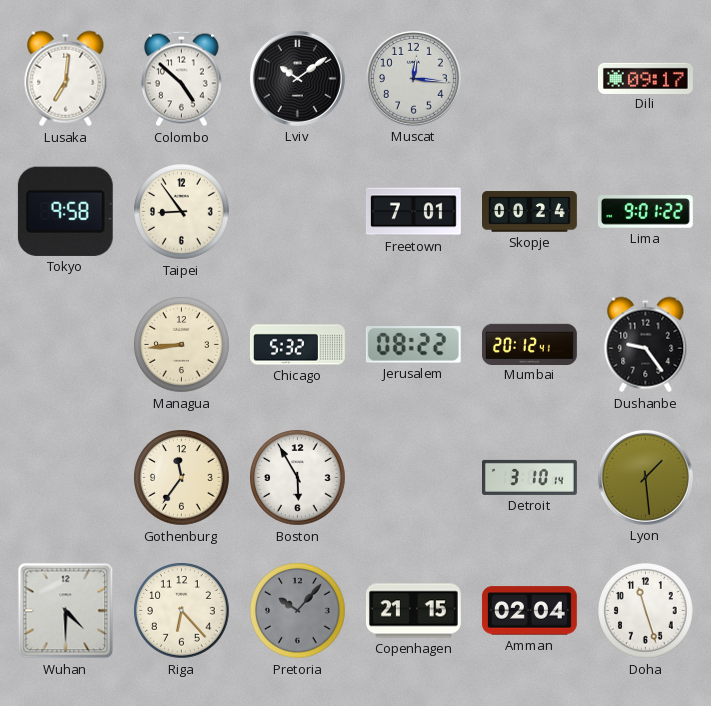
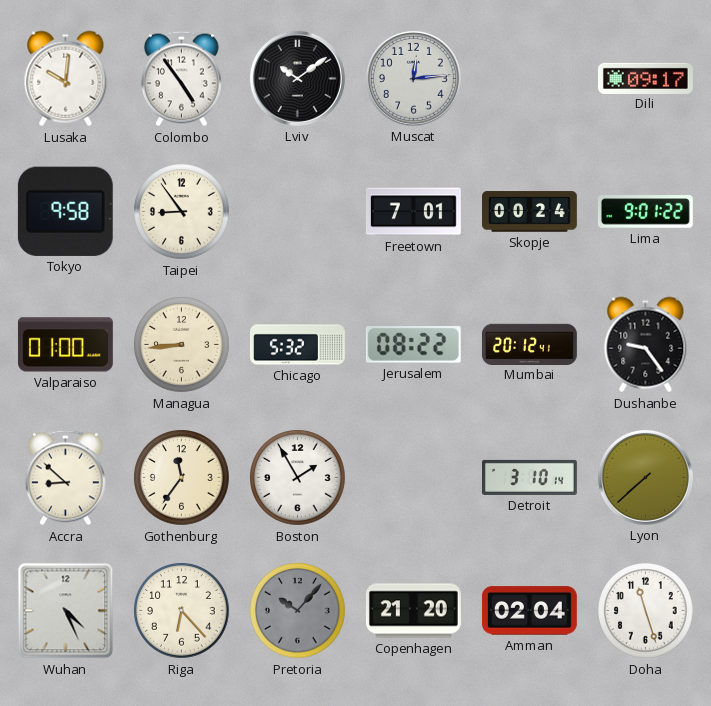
Lusaka: 7:01 -> 10:01
Colombo: 4:52 -> 4:54
Muscat: 12:16 -> 12:14
Valparaiso: none -> 01:00
Accra: none -> 8:52
Boston: 5:55 -> 1:55
Lyon: 1:29 -> 7:38
Wuhan: 4:30 -> 4:26
Copenhagen: 21:15 -> 21:20
